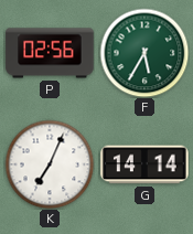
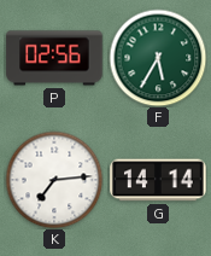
K: 7:04 -> 7:14
